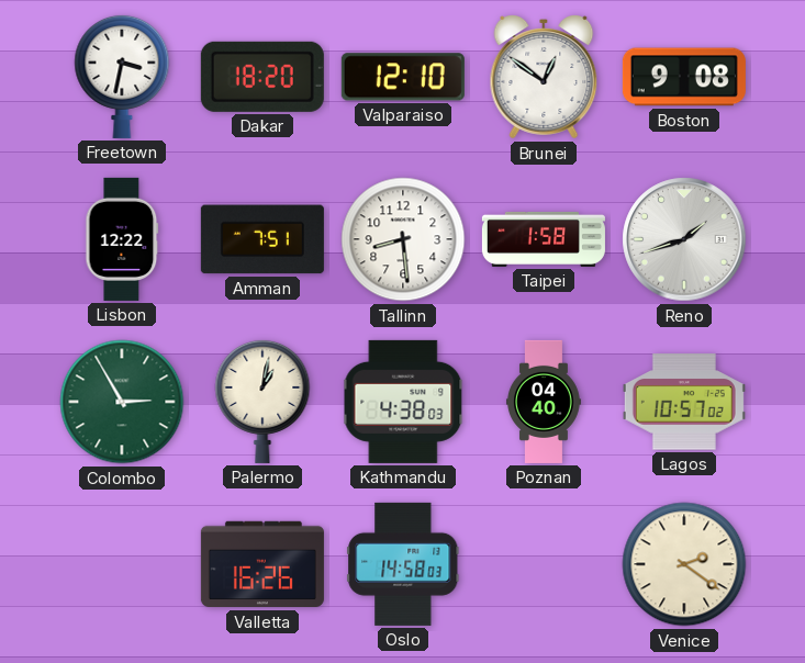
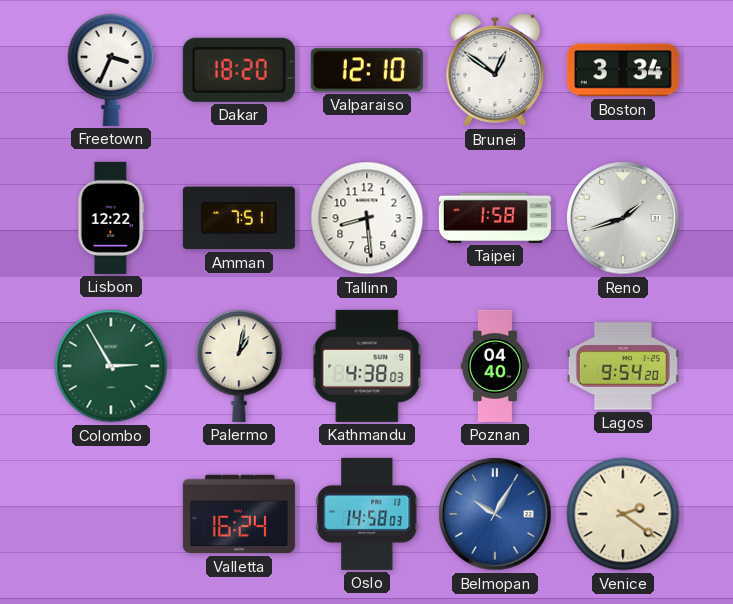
Freetown: 3:32 -> 3:34
Boston: 9:08 -> 3:34
Lagos: 10:57 -> 9:54
Valletta: 16:26 -> 16:24
Belmopan: none -> 10:05
